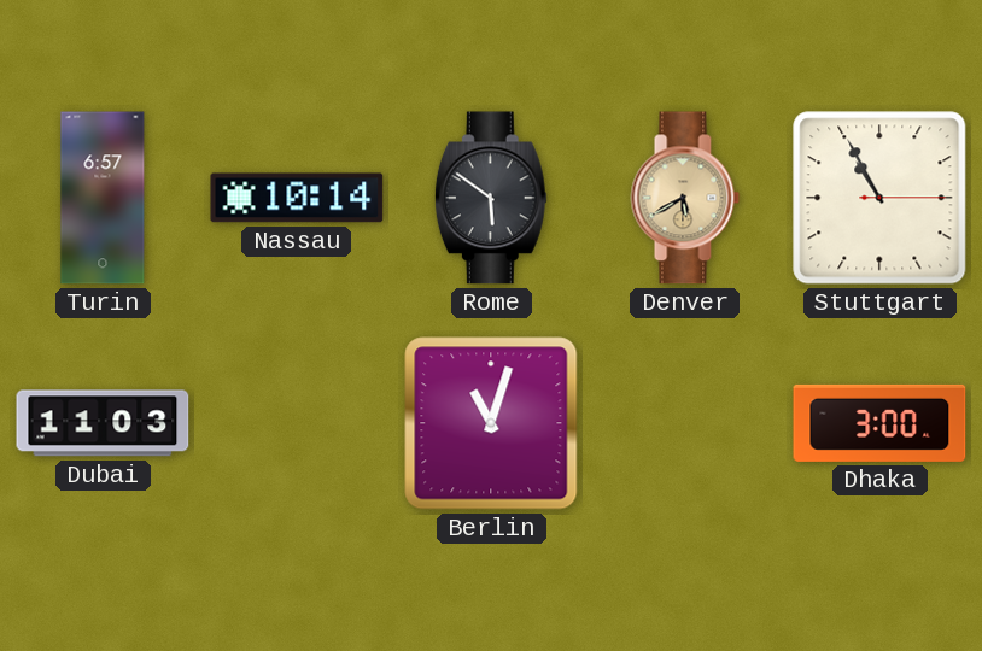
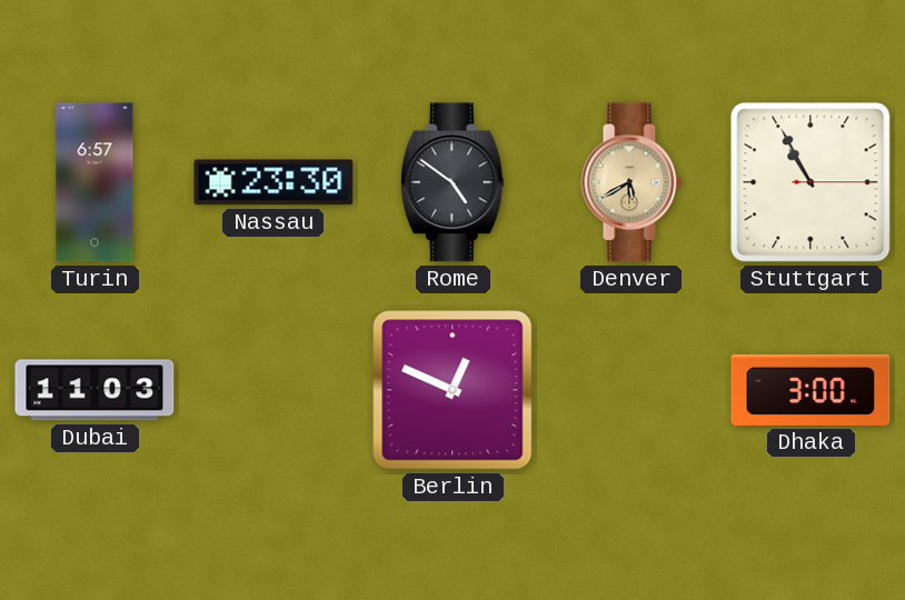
Nassau: 10:14 -> 23:30
Rome: 5:51 -> 4:51
Berlin: 11:03 -> 12:49
